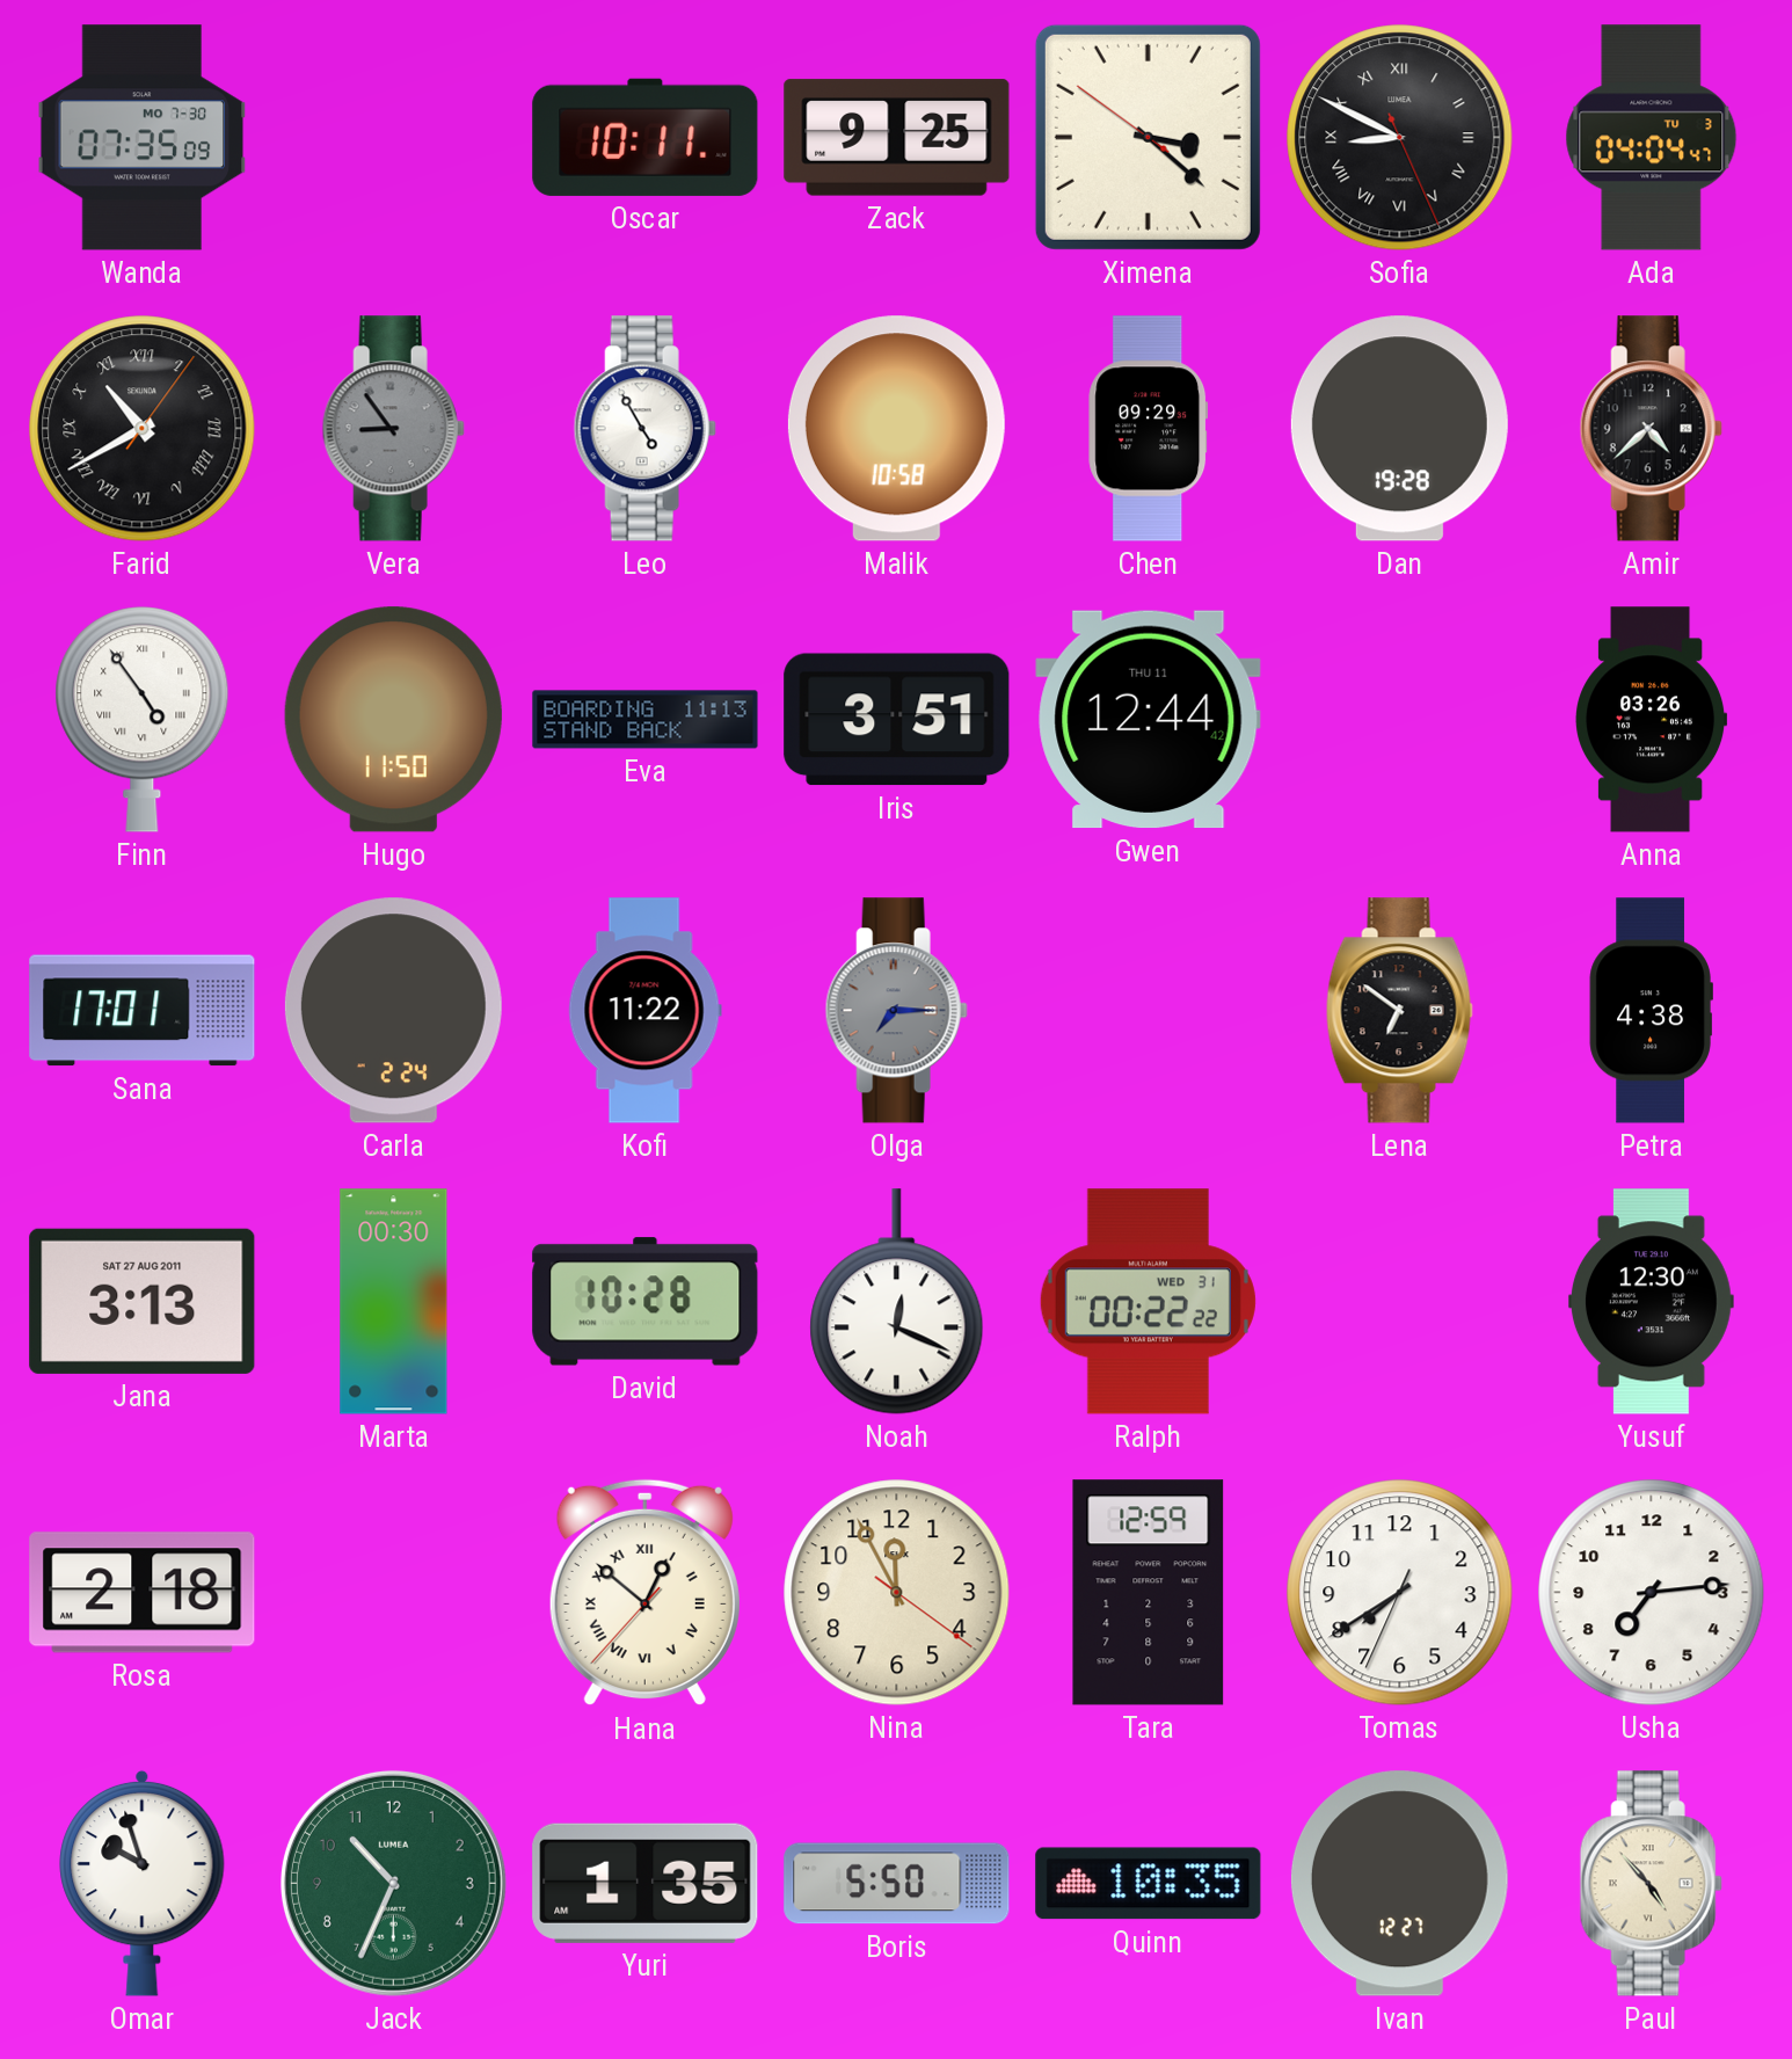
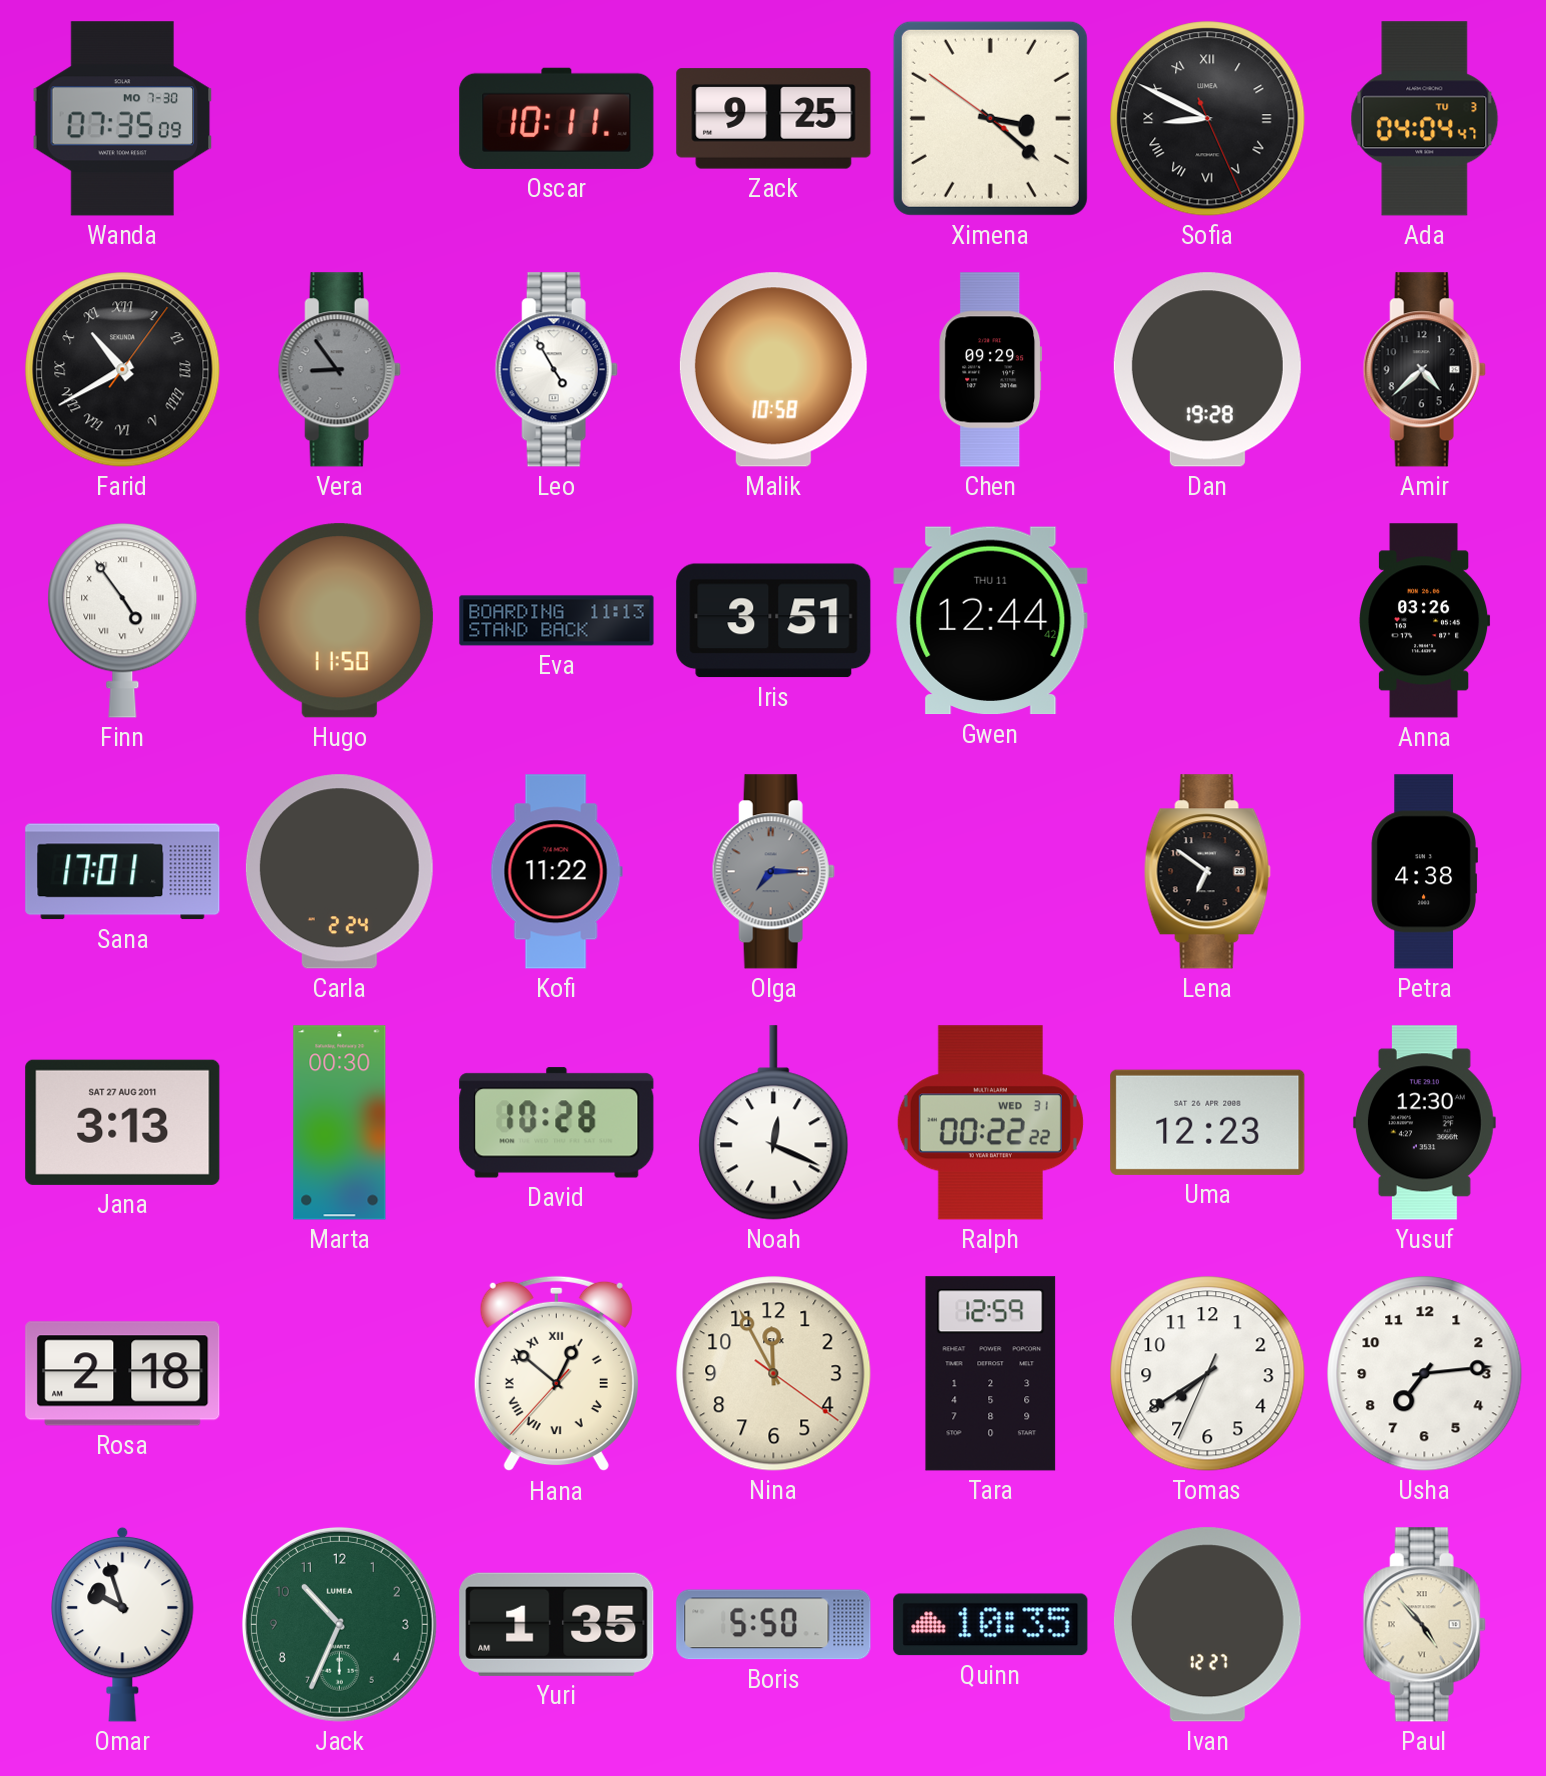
Uma: none -> 12:23
